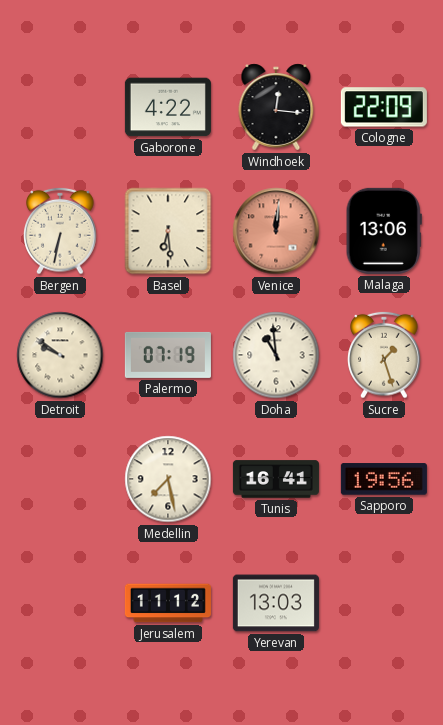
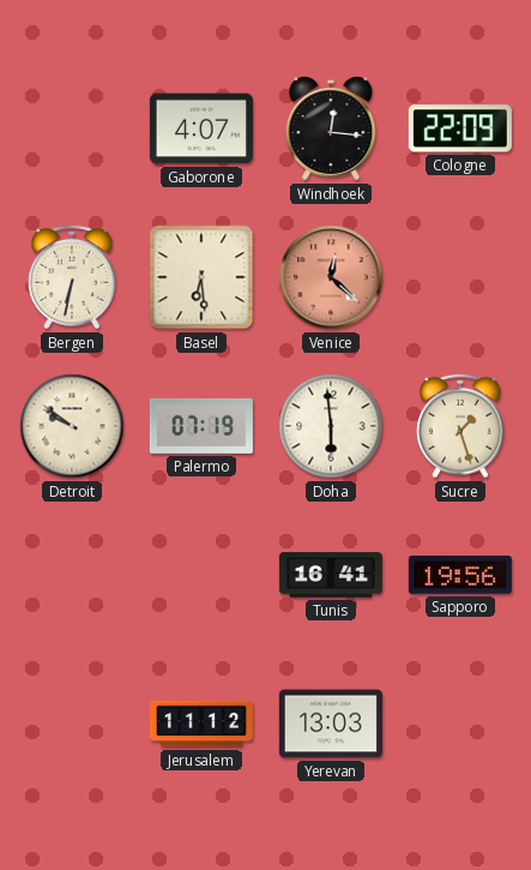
Gaborone: 4:22 -> 4:07
Venice: 12:01 -> 12:22
Malaga: 13:06 -> none
Doha: 10:59 -> 5:59
Medellin: 7:28 -> none
